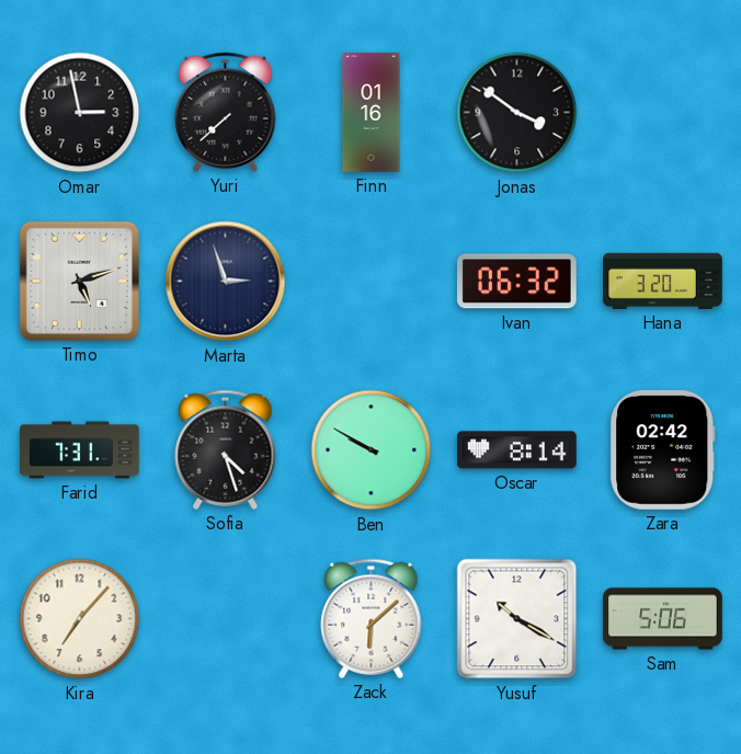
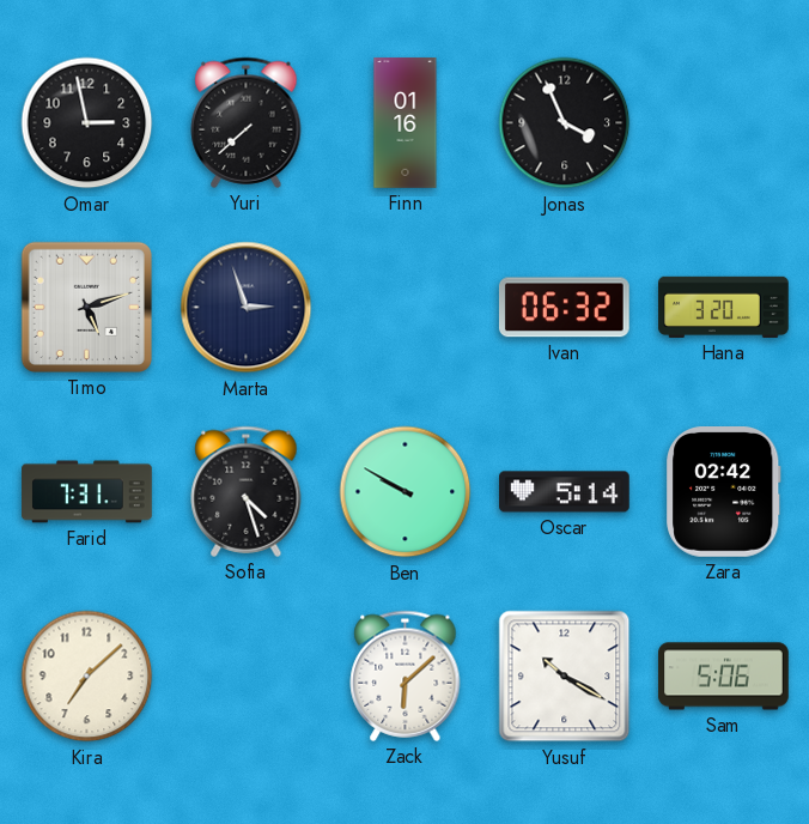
Jonas: 3:51 -> 3:56
Oscar: 8:14 -> 5:14
Kira: 7:07 -> 7:08
